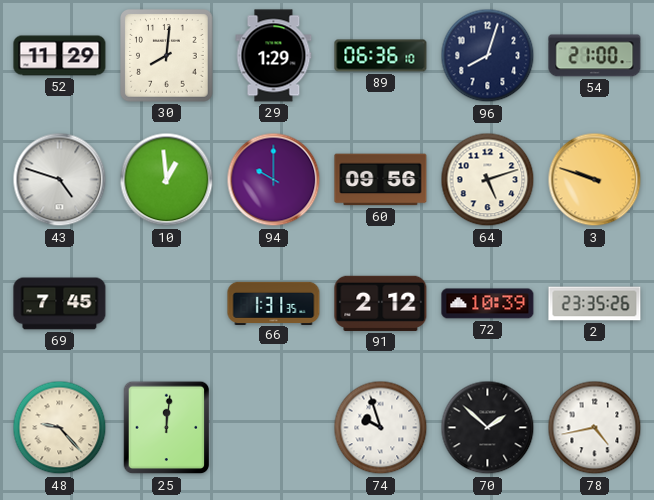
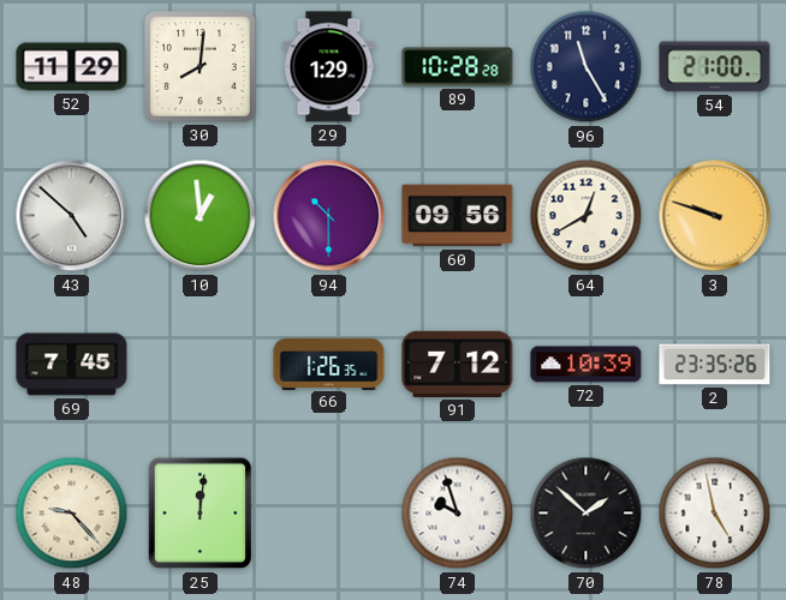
89: 06:36 -> 10:28
96: 8:03 -> 11:25
43: 4:48 -> 4:52
94: 10:00 -> 10:30
64: 5:12 -> 12:40
66: 1:31 -> 1:26
91: 2:12 -> 7:12
78: 4:43 -> 4:58
